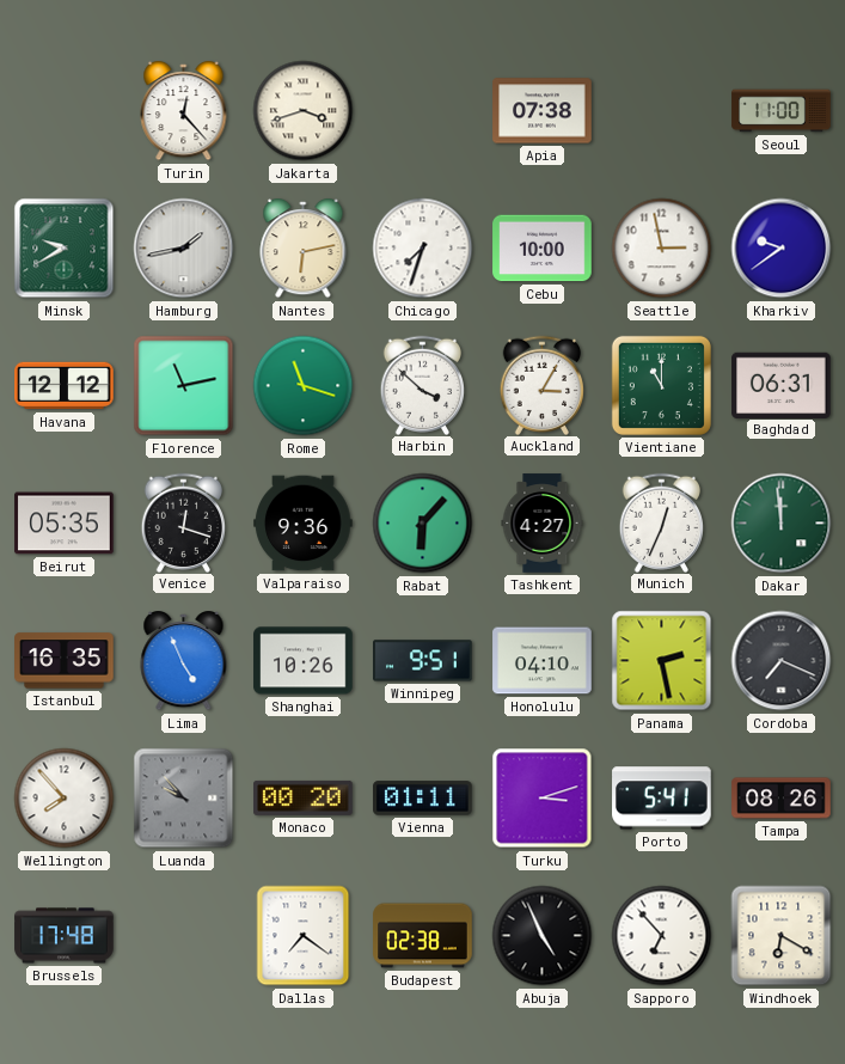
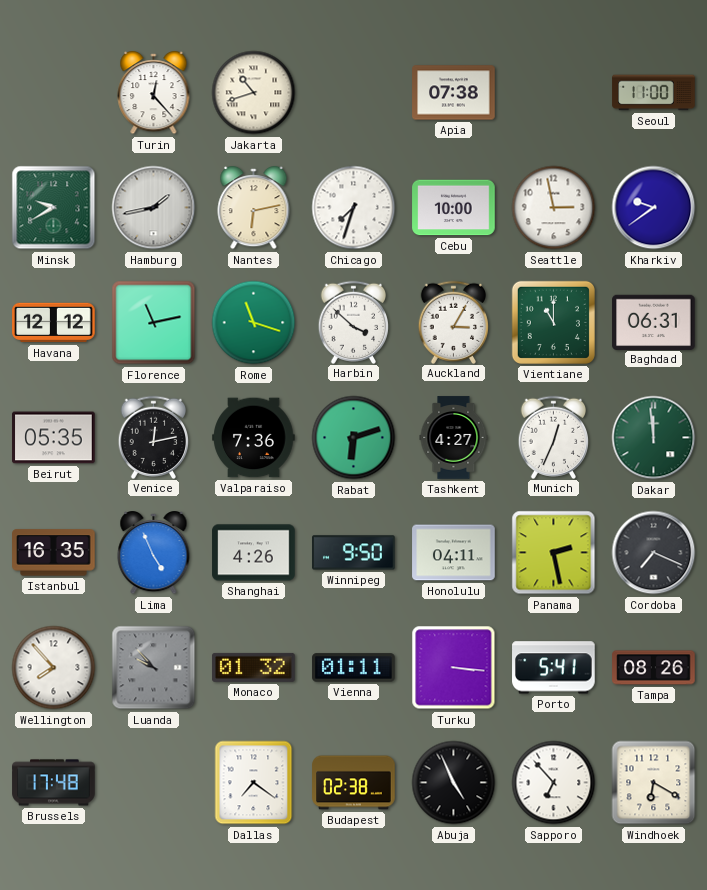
Jakarta: 3:42 -> 10:42
Venice: 12:18 -> 12:13
Valparaiso: 9:36 -> 7:36
Rabat: 6:07 -> 6:12
Shanghai: 10:26 -> 4:26
Winnipeg: 9:51 -> 9:50
Honolulu: 04:10 -> 04:11
Monaco: 00:20 -> 01:32
Turku: 3:12 -> 3:16
